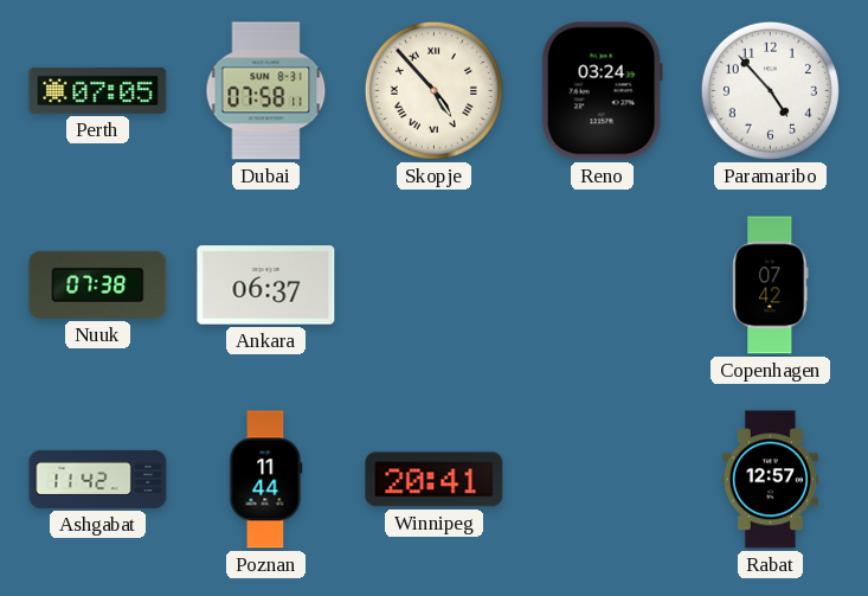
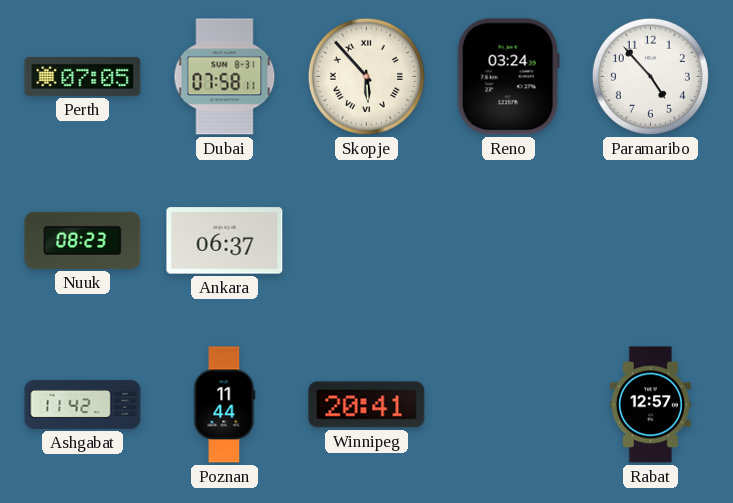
Skopje: 4:53 -> 5:53
Nuuk: 07:38 -> 08:23
Copenhagen: 07:42 -> none
